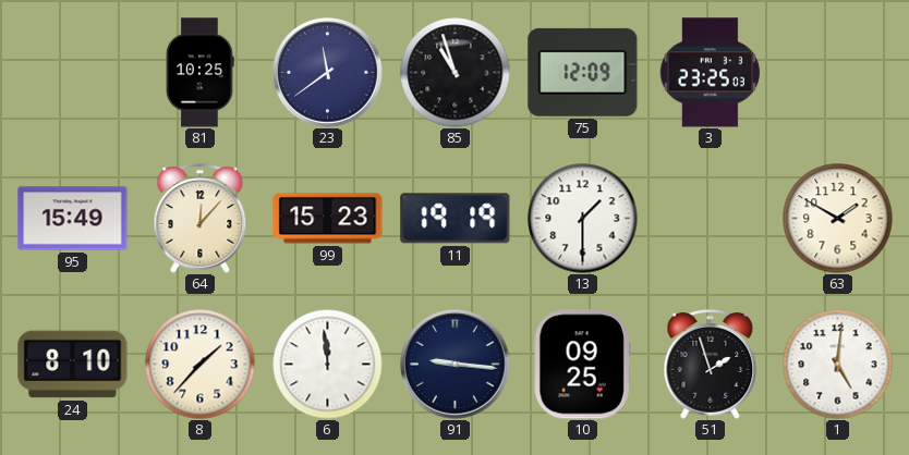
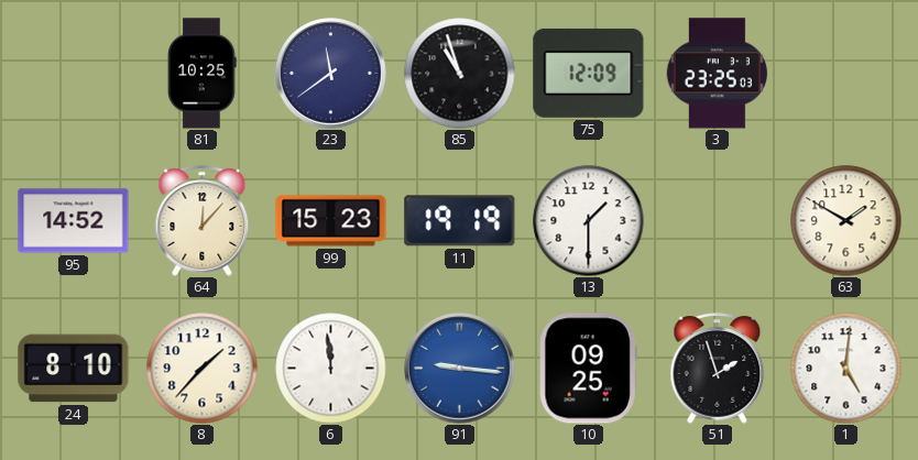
95: 15:49 -> 14:52
91 dial: navy -> blue
